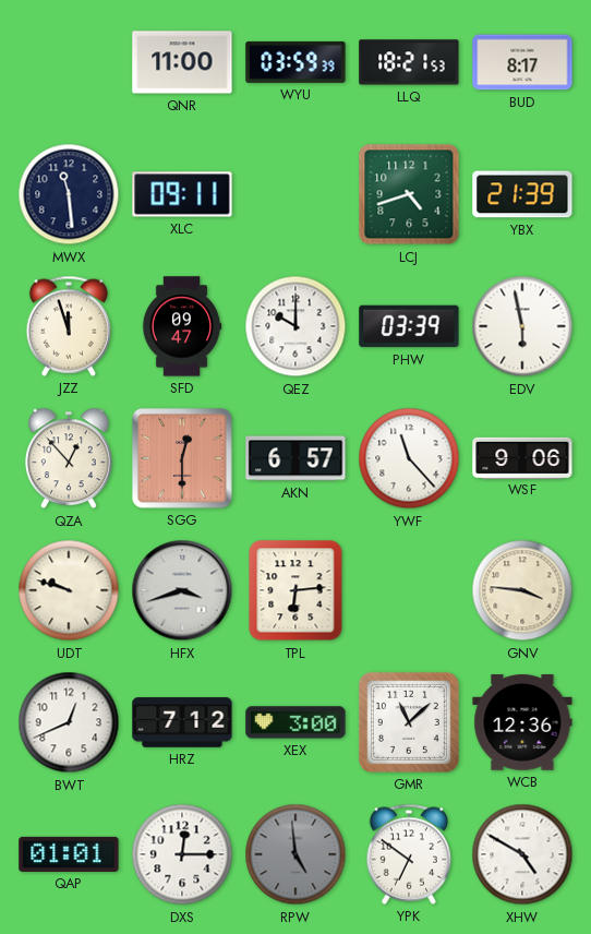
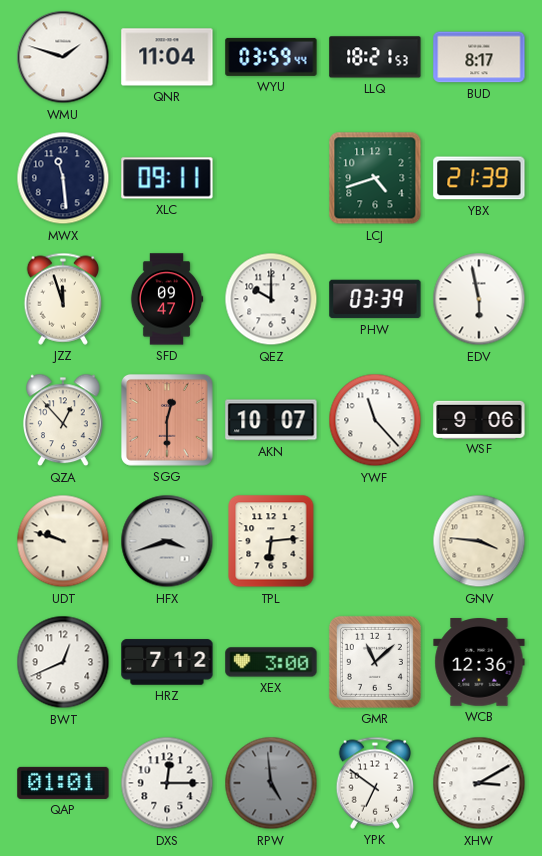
WMU: none -> 1:48
QNR: 11:00 -> 11:04
WYU: 03:59:39 -> 03:59:44
AKN: 6:57 -> 10:07
XHW: 4:50 -> 3:10
